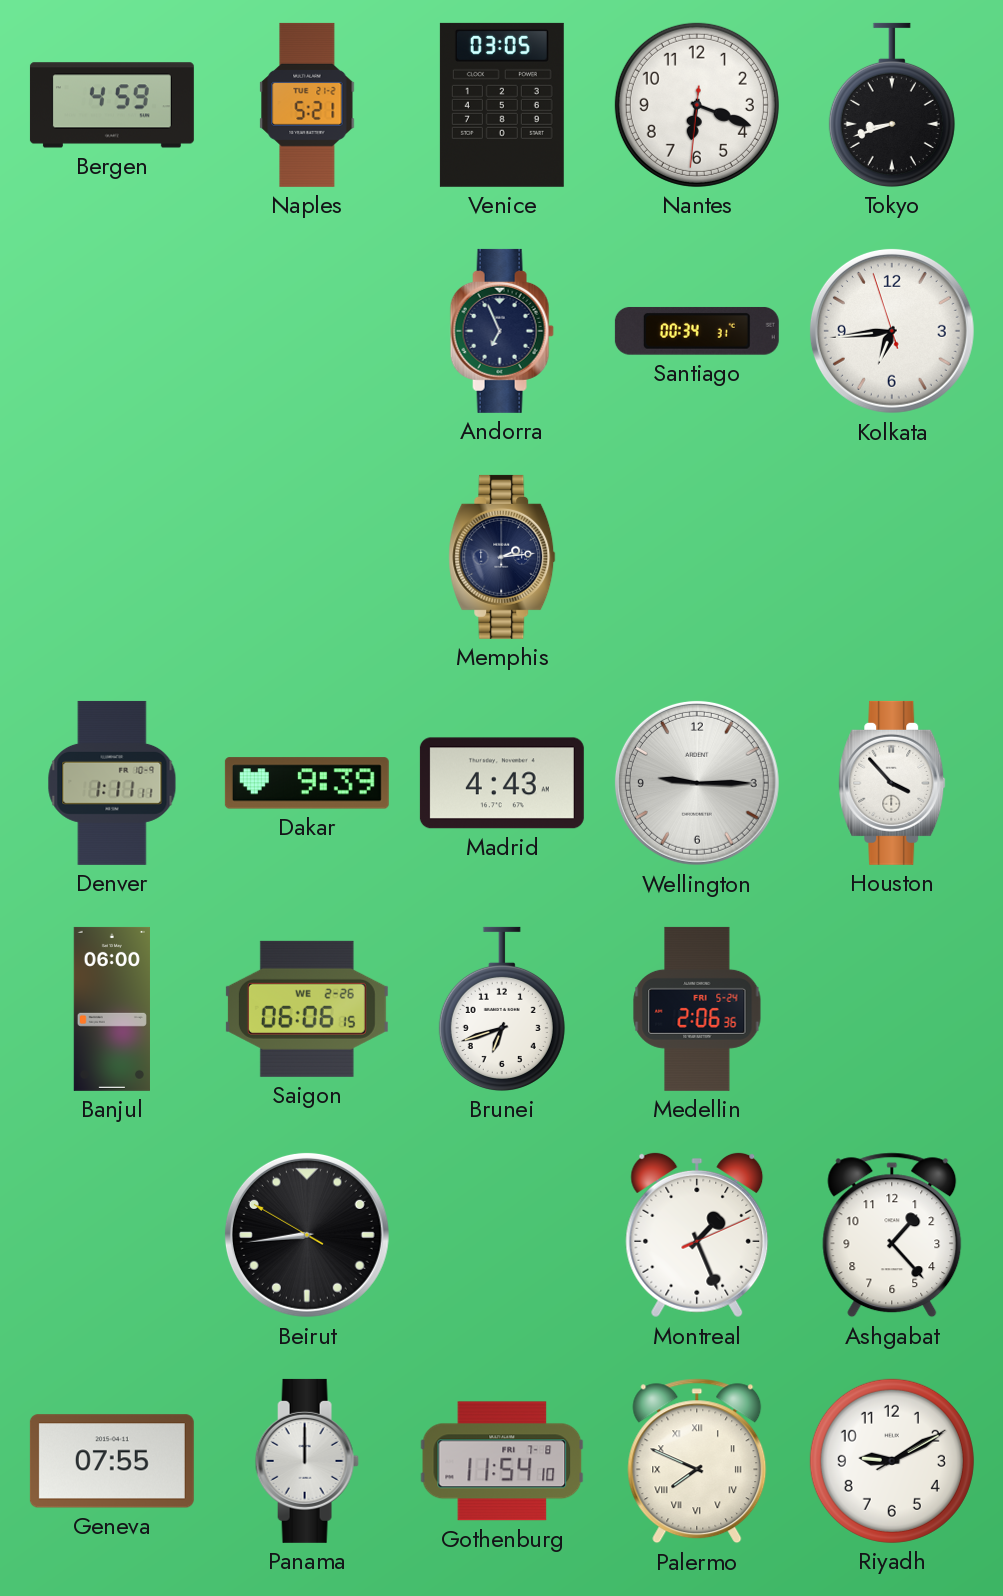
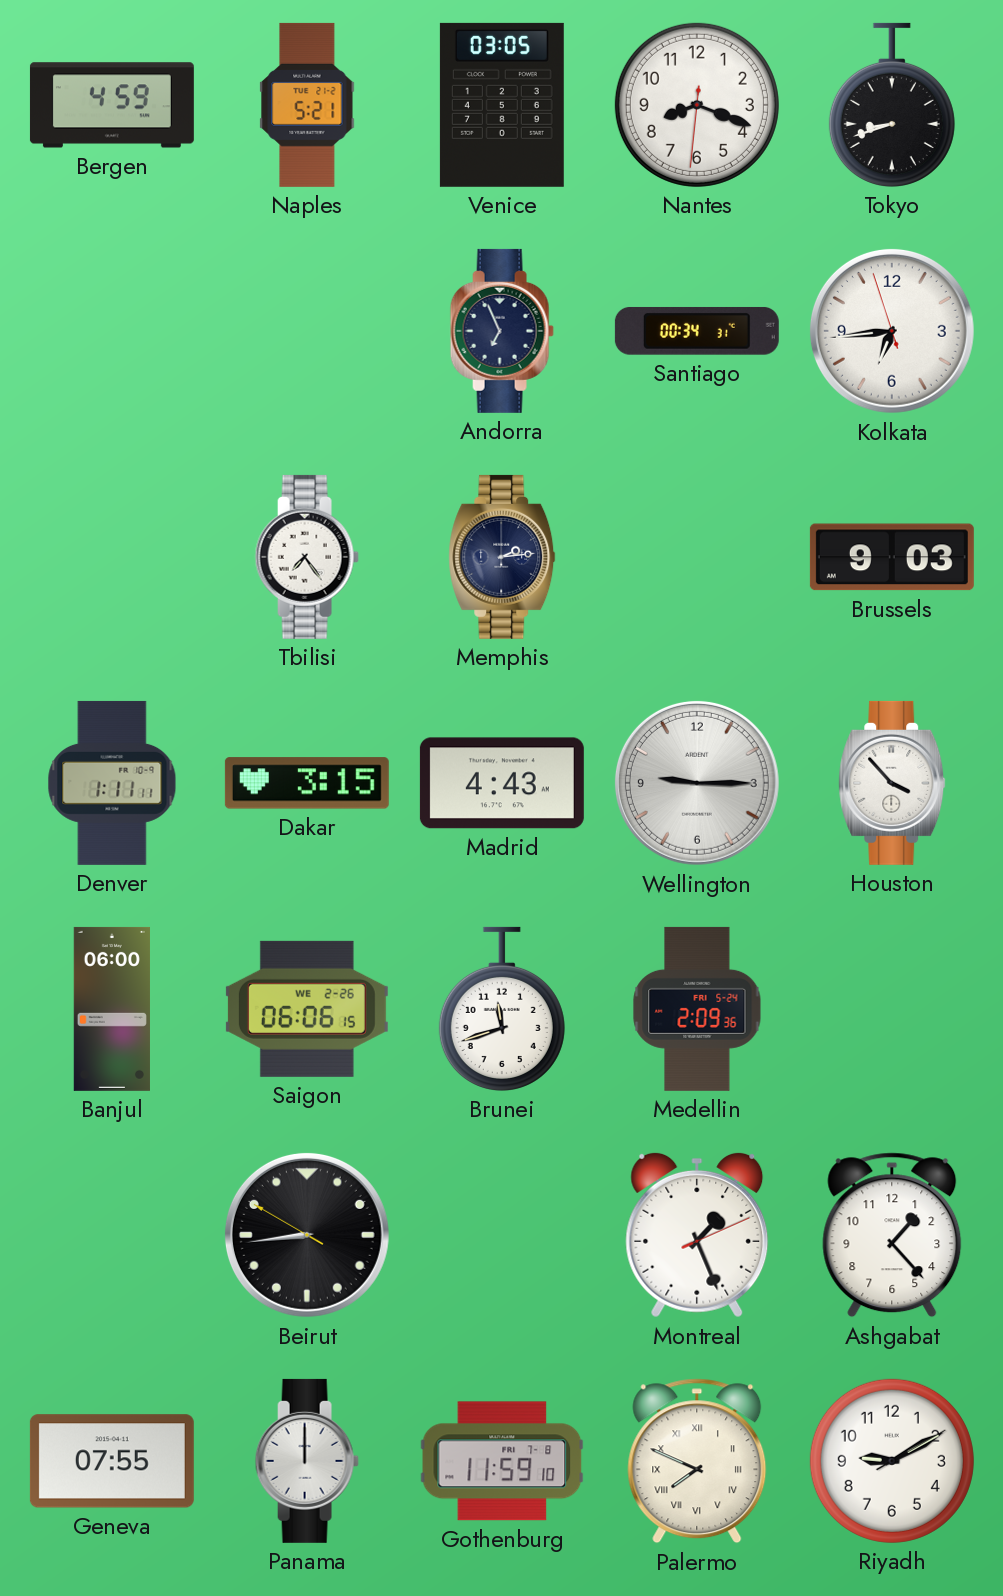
Nantes: 6:18 -> 8:18
Tbilisi: none -> 7:24
Brussels: none -> 9:03
Dakar: 9:39 -> 3:15
Brunei: 6:42 -> 11:42
Medellin: 2:06 -> 2:09
Gothenburg: 11:54 -> 11:59
